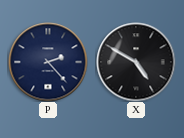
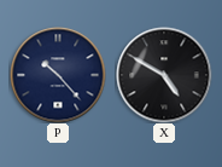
P: 2:23 -> 10:23
